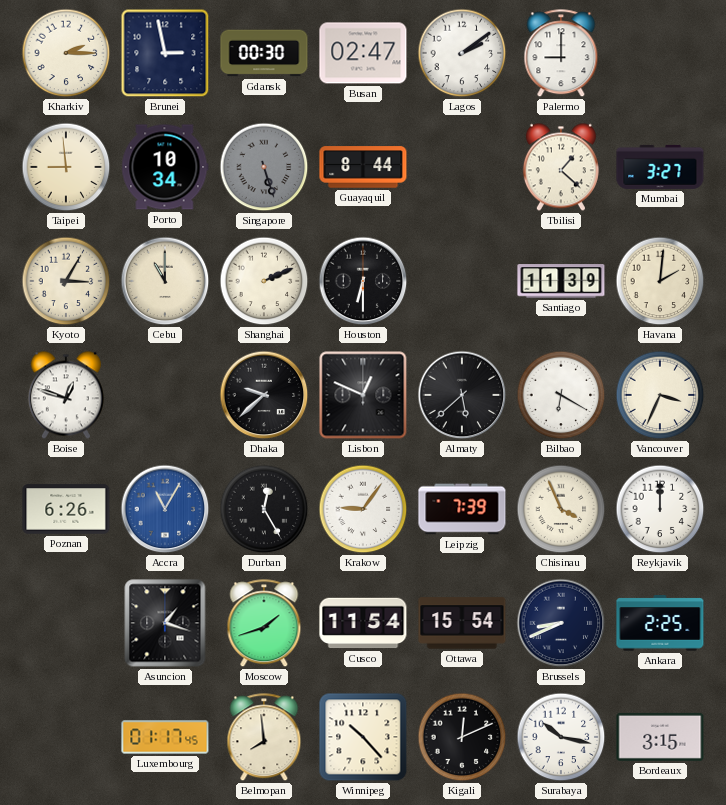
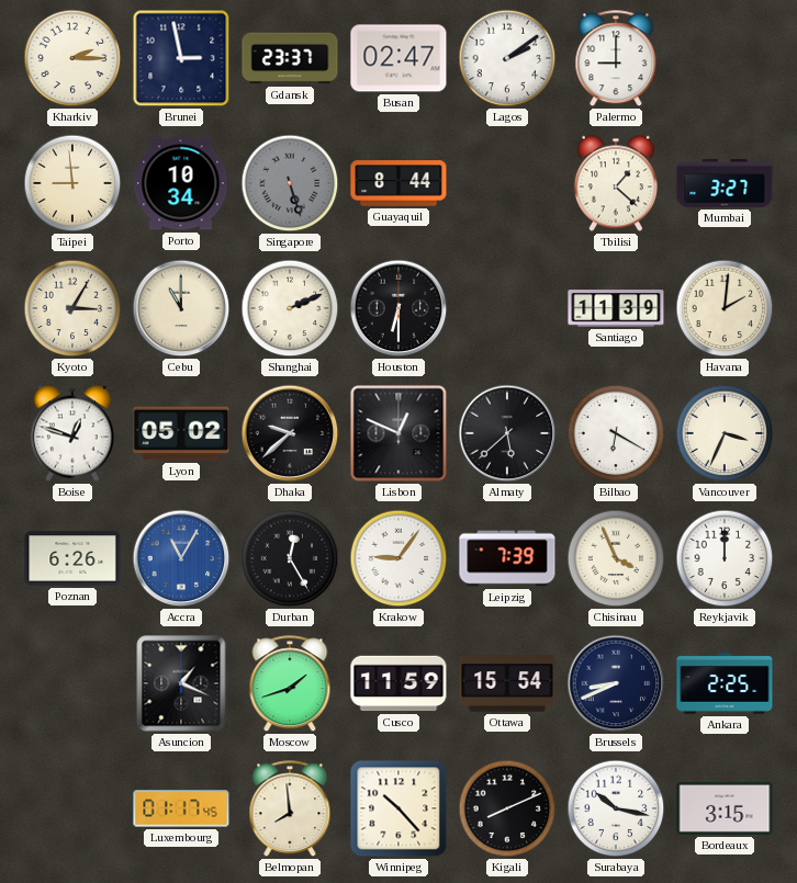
Gdansk: 00:30 -> 23:37
Lyon: none -> 05:02
Asuncion: 1:18 -> 1:19
Cusco: 11:54 -> 11:59
Kigali: 12:11 -> 8:11
